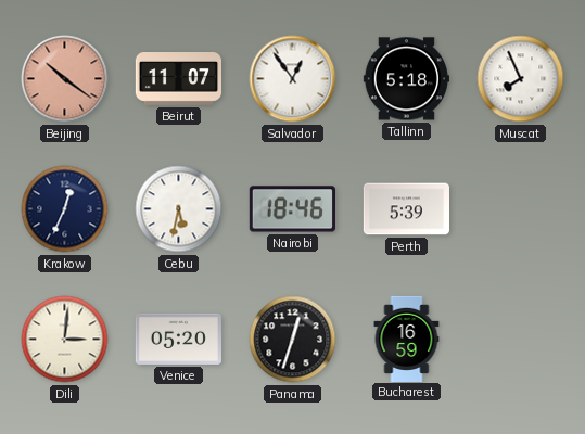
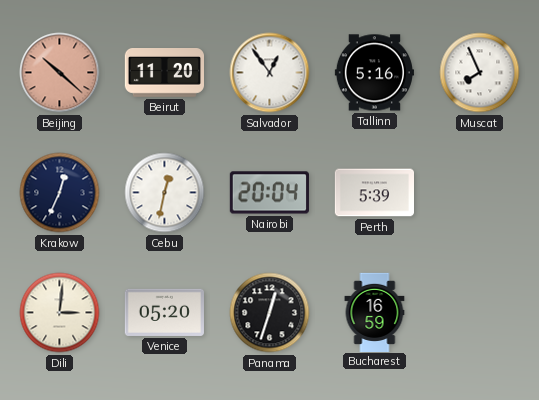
Beijing: 10:21 -> 10:22
Beirut: 11:07 -> 11:20
Tallinn: 5:18 -> 5:16
Cebu: 5:32 -> 12:32
Nairobi: 18:46 -> 20:04
